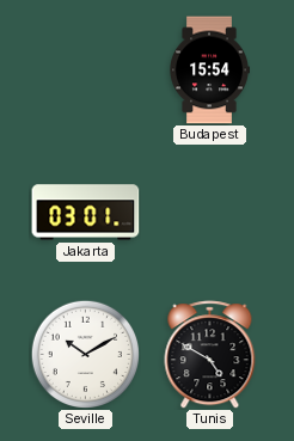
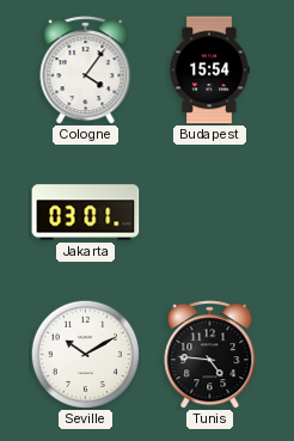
Cologne: none -> 4:06
Tunis: 4:50 -> 4:46
